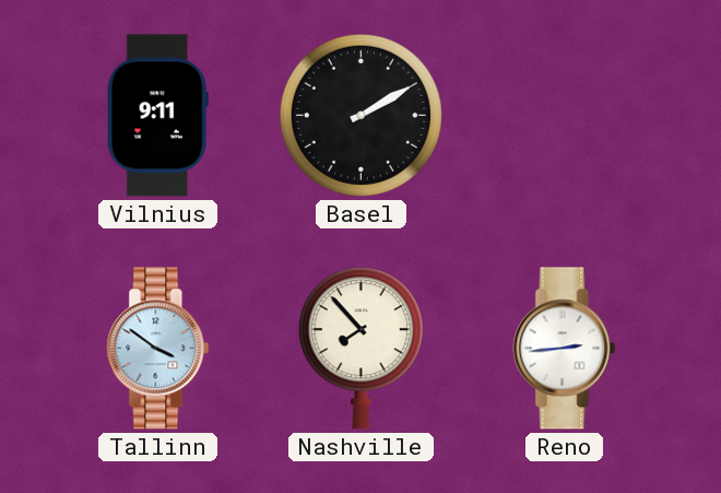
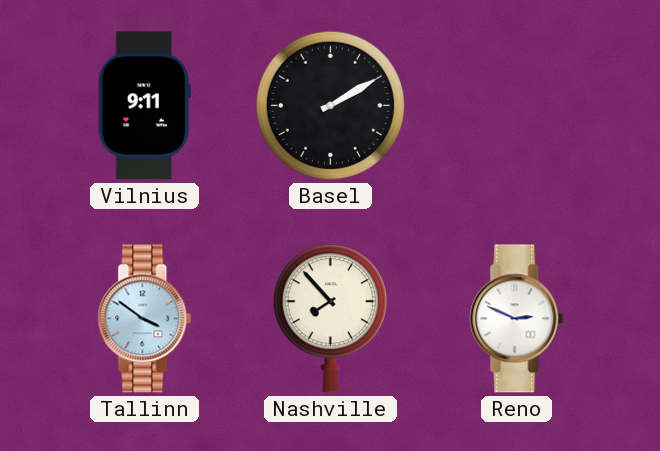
Reno: 2:44 -> 2:49
